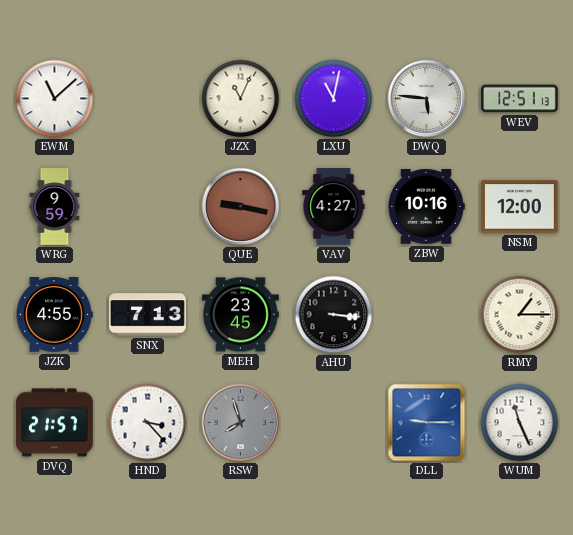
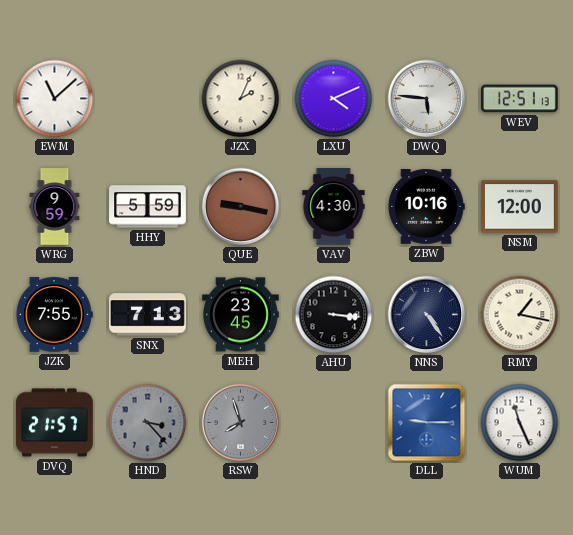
JZX: 11:04 -> 2:04
LXU: 11:02 -> 4:11
HHY: none -> 5:59
VAV: 4:27 -> 4:30
JZK: 4:55 -> 7:55
NNS: none -> 4:24
RMY: 1:15 -> 1:17
HND dial: white -> grey
